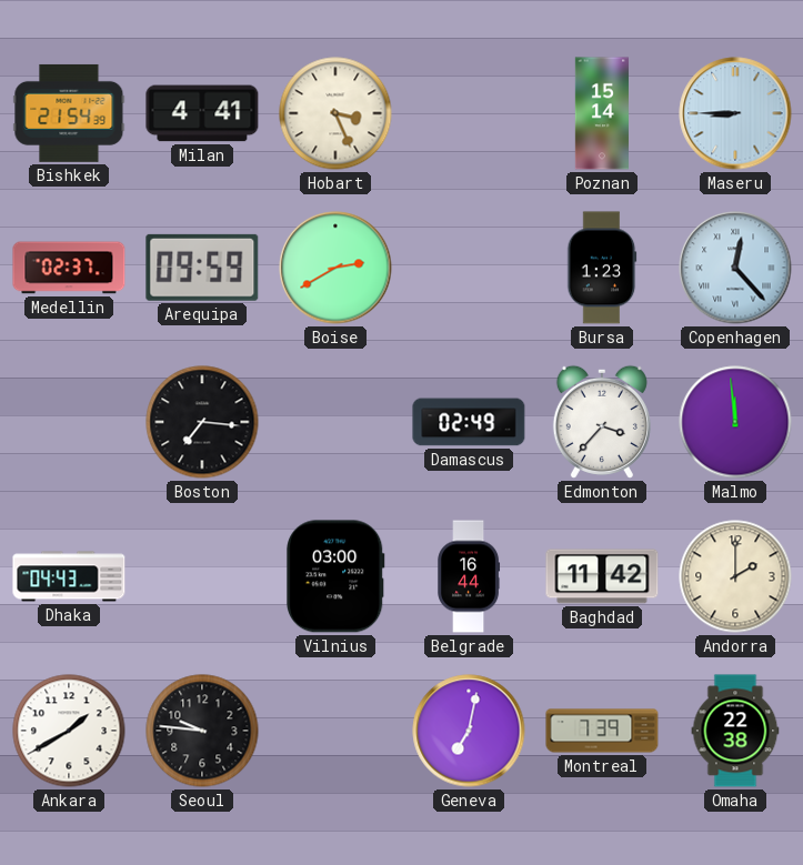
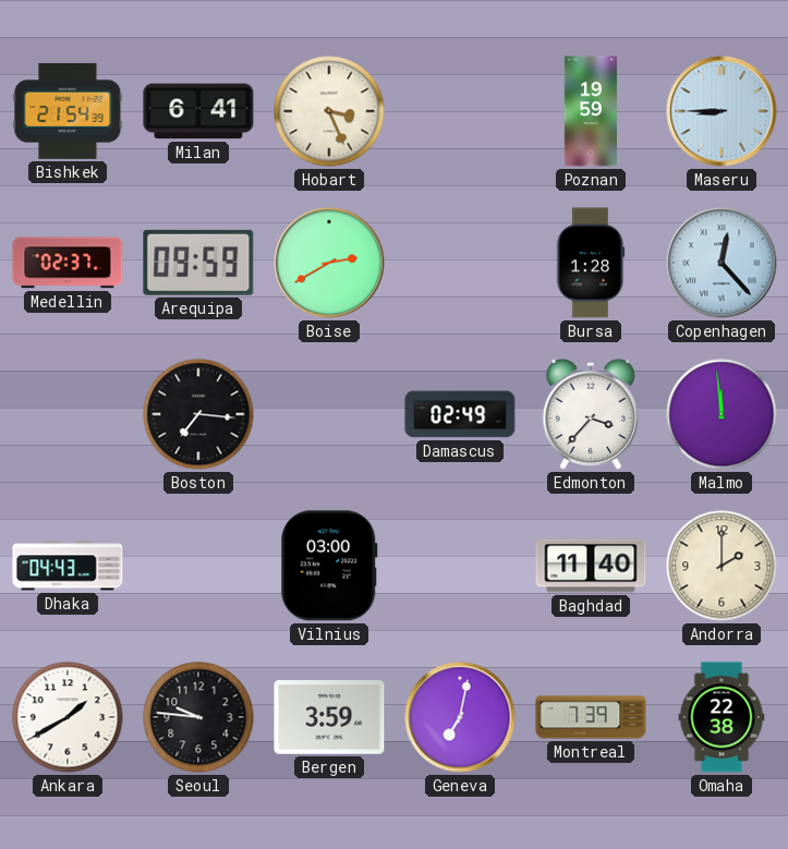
Milan: 4:41 -> 6:41
Poznan: 15:14 -> 19:59
Bursa: 1:23 -> 1:28
Belgrade: 16:44 -> none
Baghdad: 11:42 -> 11:40
Bergen: none -> 3:59
